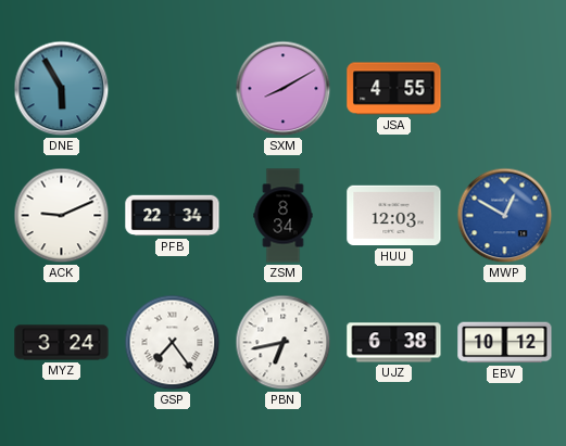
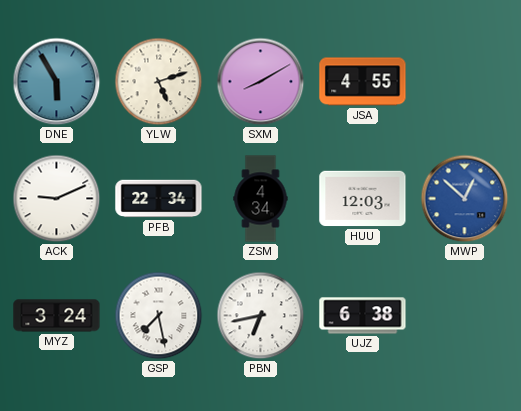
YLW: none -> 5:12
ZSM: 8:34 -> 4:34
MWP: 12:50 -> 12:52
GSP: 7:24 -> 7:28
EBV: 10:12 -> none
